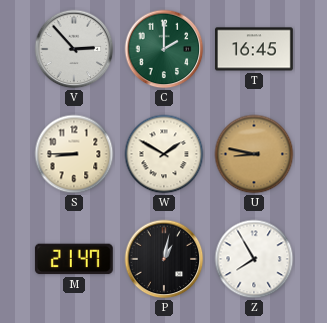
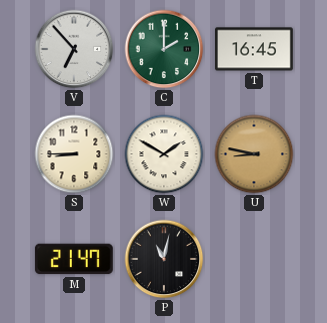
V: 2:53 -> 6:53
P: 1:02 -> 11:02
Z: 7:55 -> none
